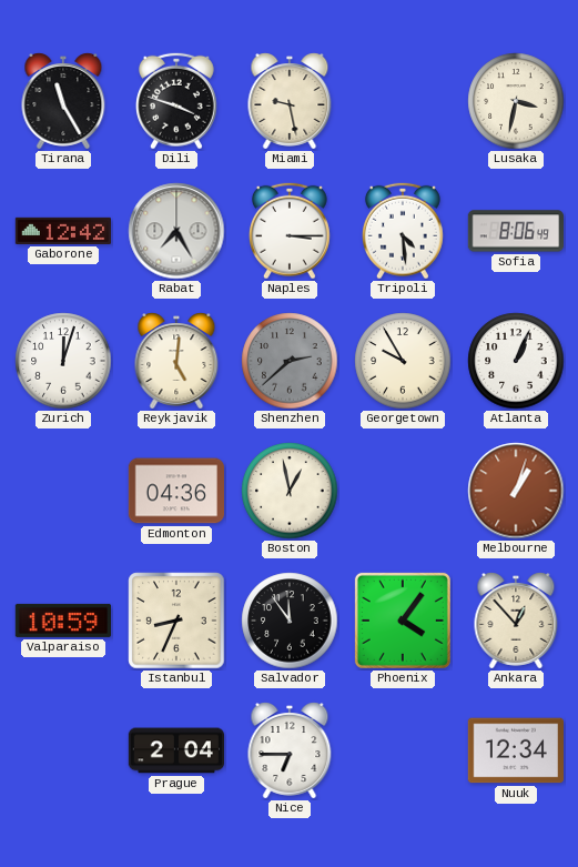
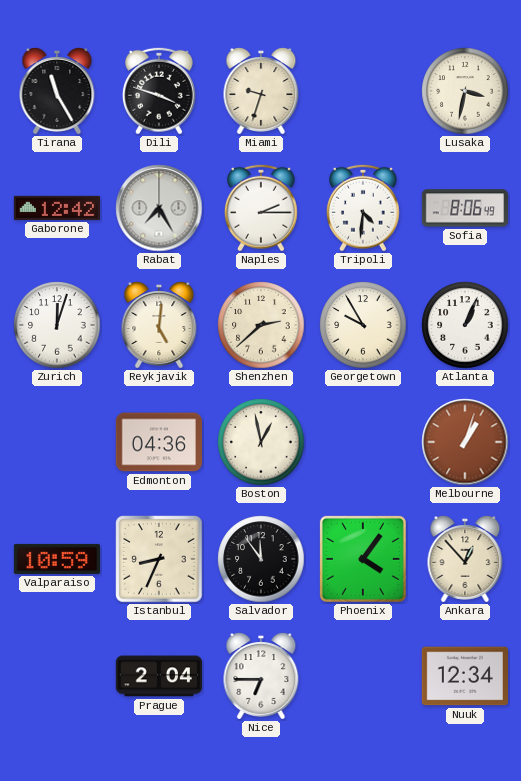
Miami: 9:28 -> 9:33
Naples: 3:15 -> 2:15
Tripoli: 4:29 -> 4:31
Shenzhen dial: grey -> cream
